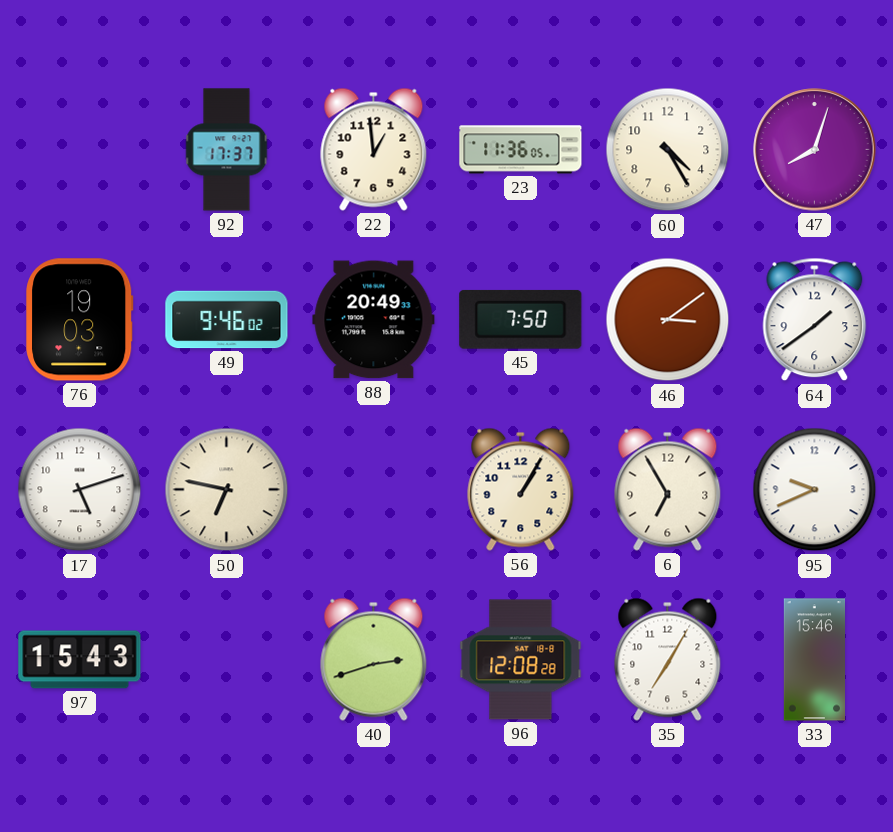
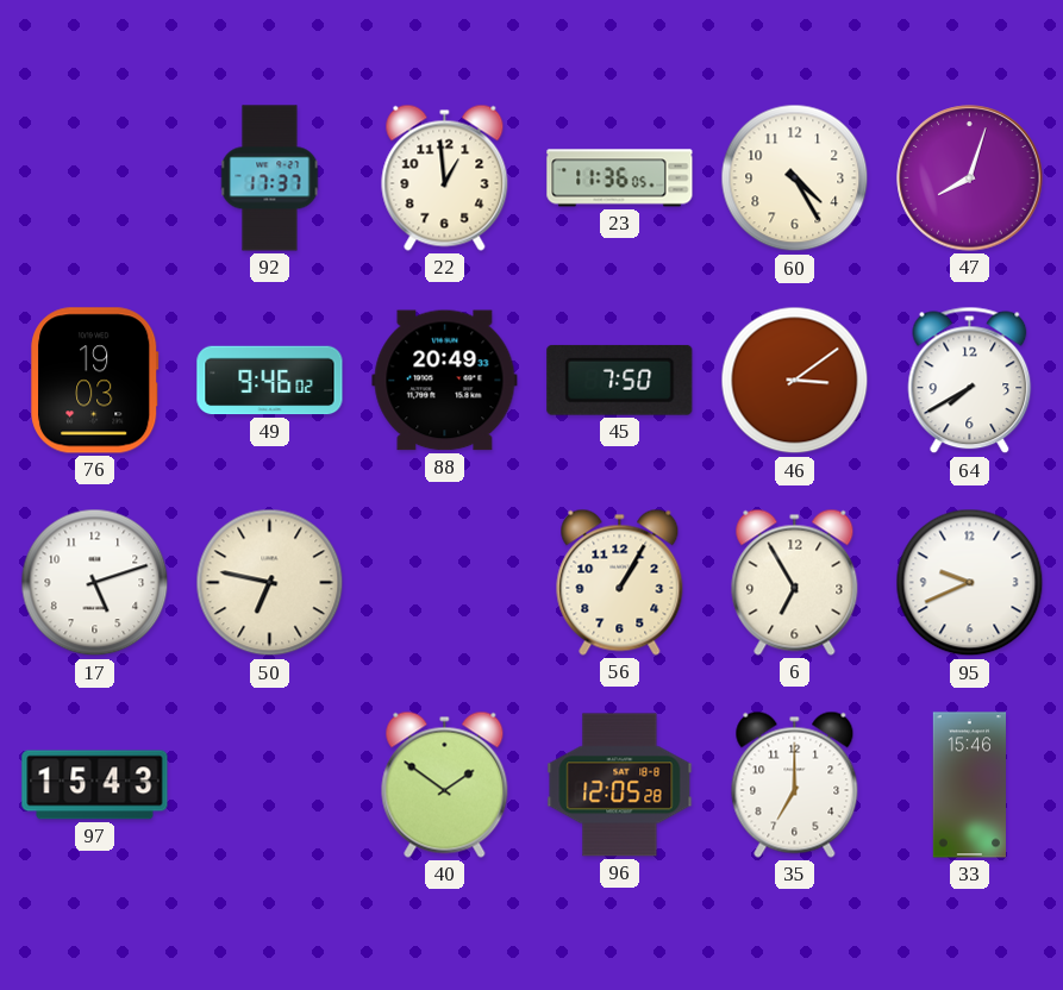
64: 1:39 -> 7:40
40: 2:42 -> 1:51
96: 12:08 -> 12:05
35: 7:05 -> 7:00
